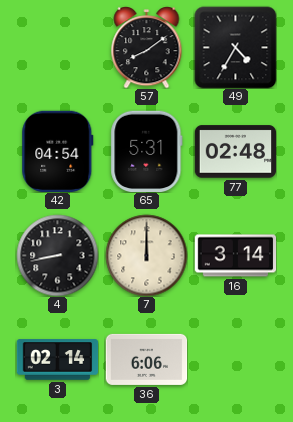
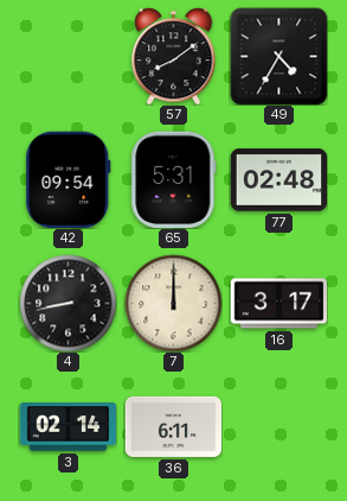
42: 04:54 -> 09:54
16: 3:14 -> 3:17
36: 6:06 -> 6:11
